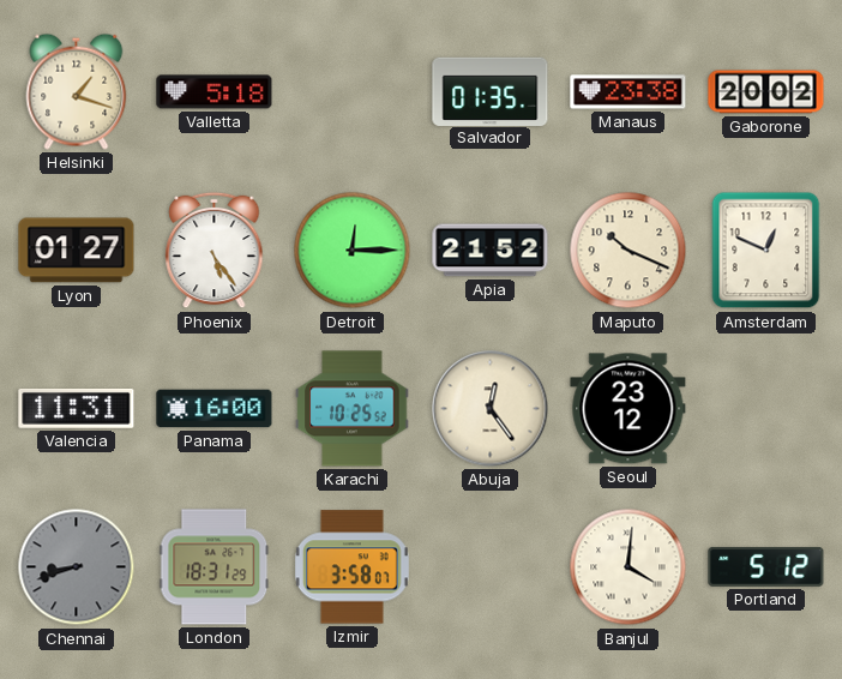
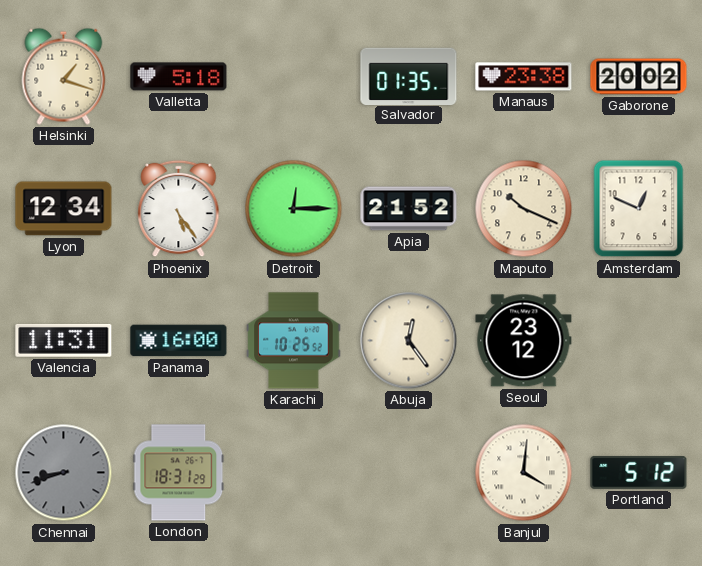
Lyon: 01:27 -> 12:34
Izmir: 3:58 -> none
